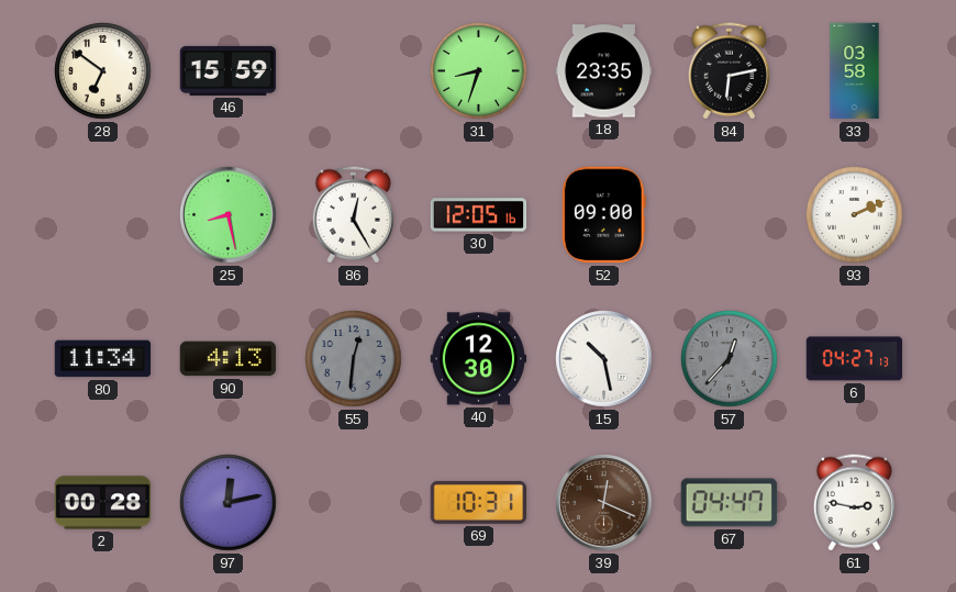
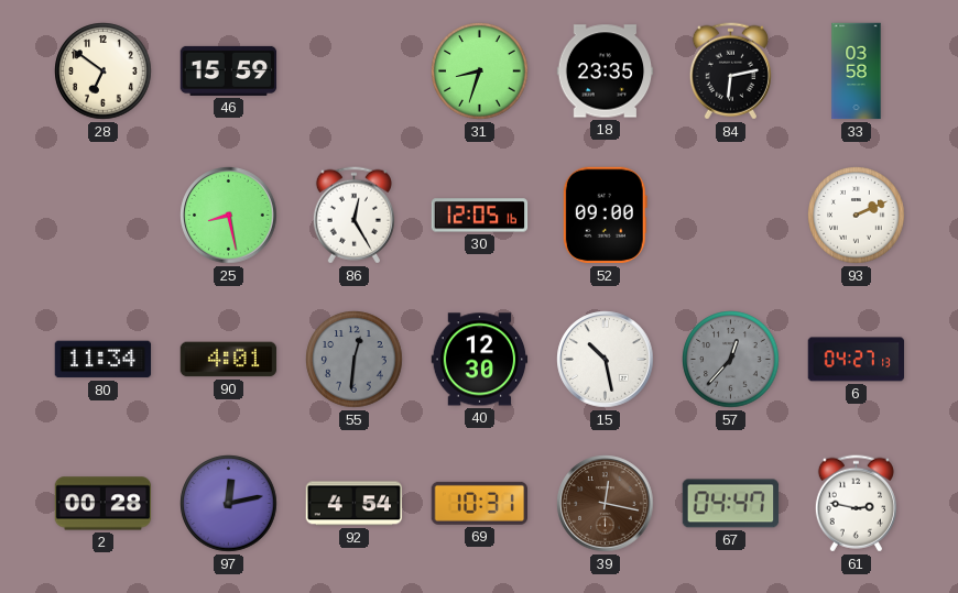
90: 4:13 -> 4:01
92: none -> 4:54
39: 12:19 -> 12:17
